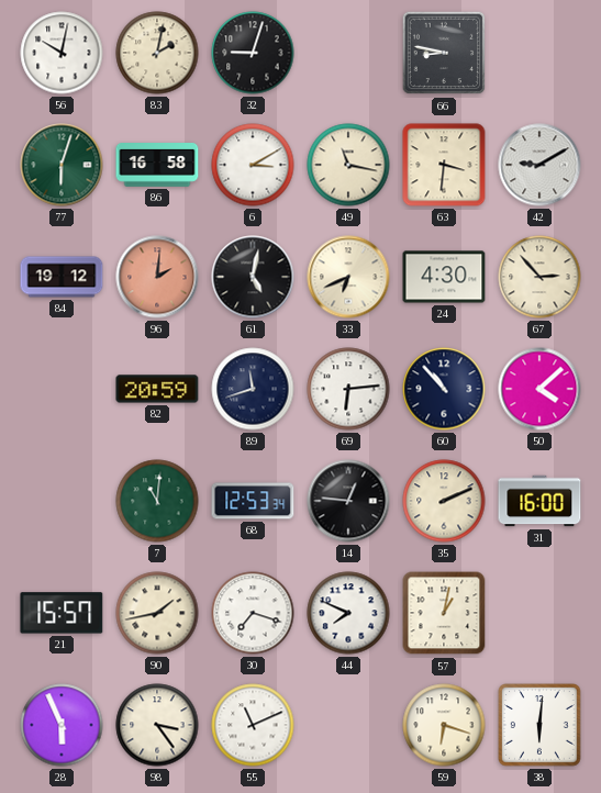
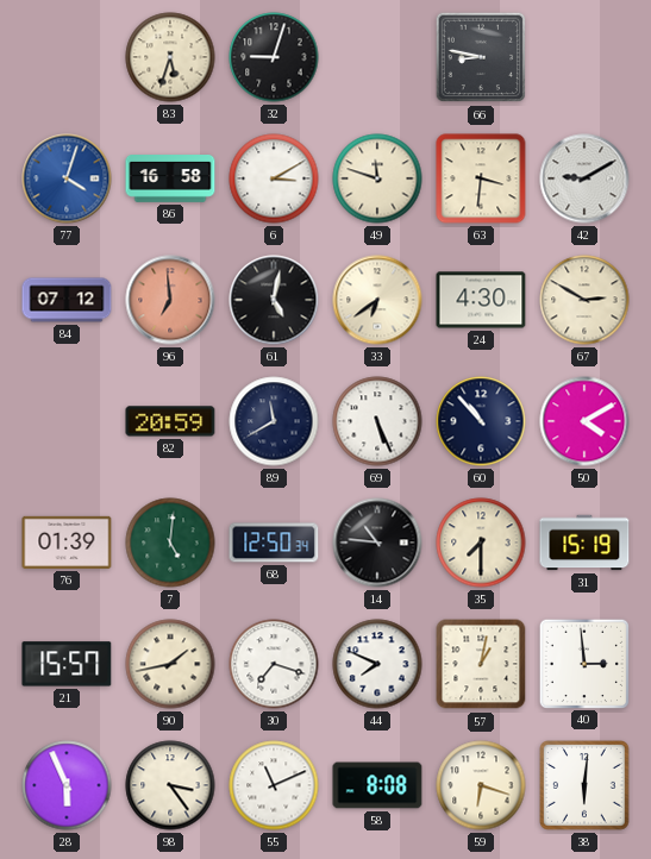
56: 10:02 -> none
83: 2:02 -> 5:33
77: 6:03 -> 4:03
77 dial: green -> blue
49: 11:17 -> 11:48
84: 19:12 -> 07:12
96: 2:01 -> 6:59
33: 6:41 -> 6:39
67: 2:53 -> 2:50
89: 11:42 -> 11:40
69: 6:14 -> 5:26
50: 4:08 -> 4:10
76: none -> 01:39
7: 11:01 -> 5:01
68: 12:53 -> 12:50
14: 12:46 -> 10:46
35: 2:11 -> 7:30
31: 16:00 -> 15:19
40: none -> 2:59
58: none -> 8:08
